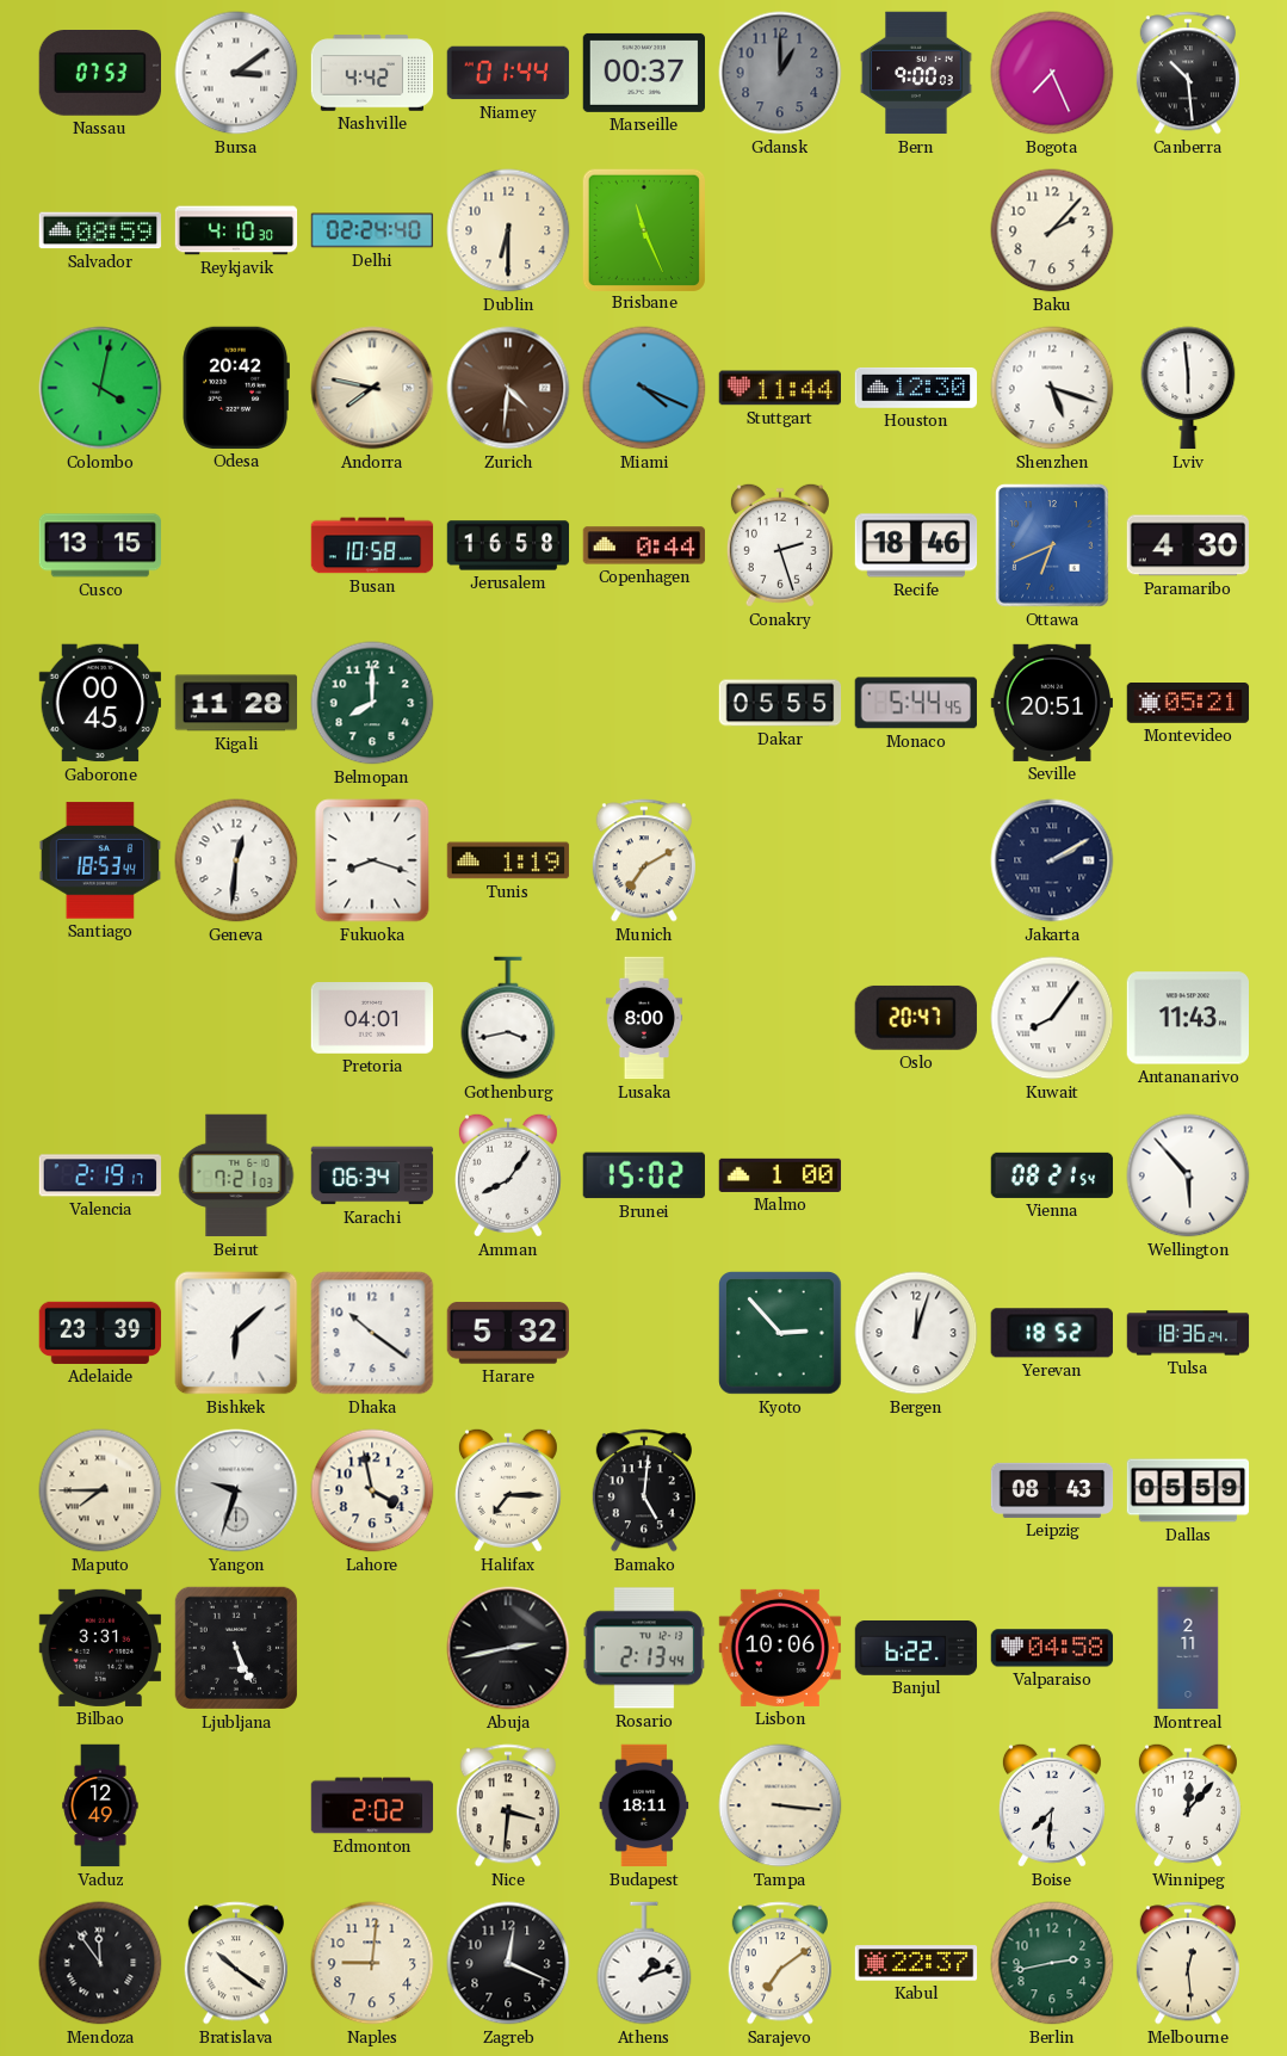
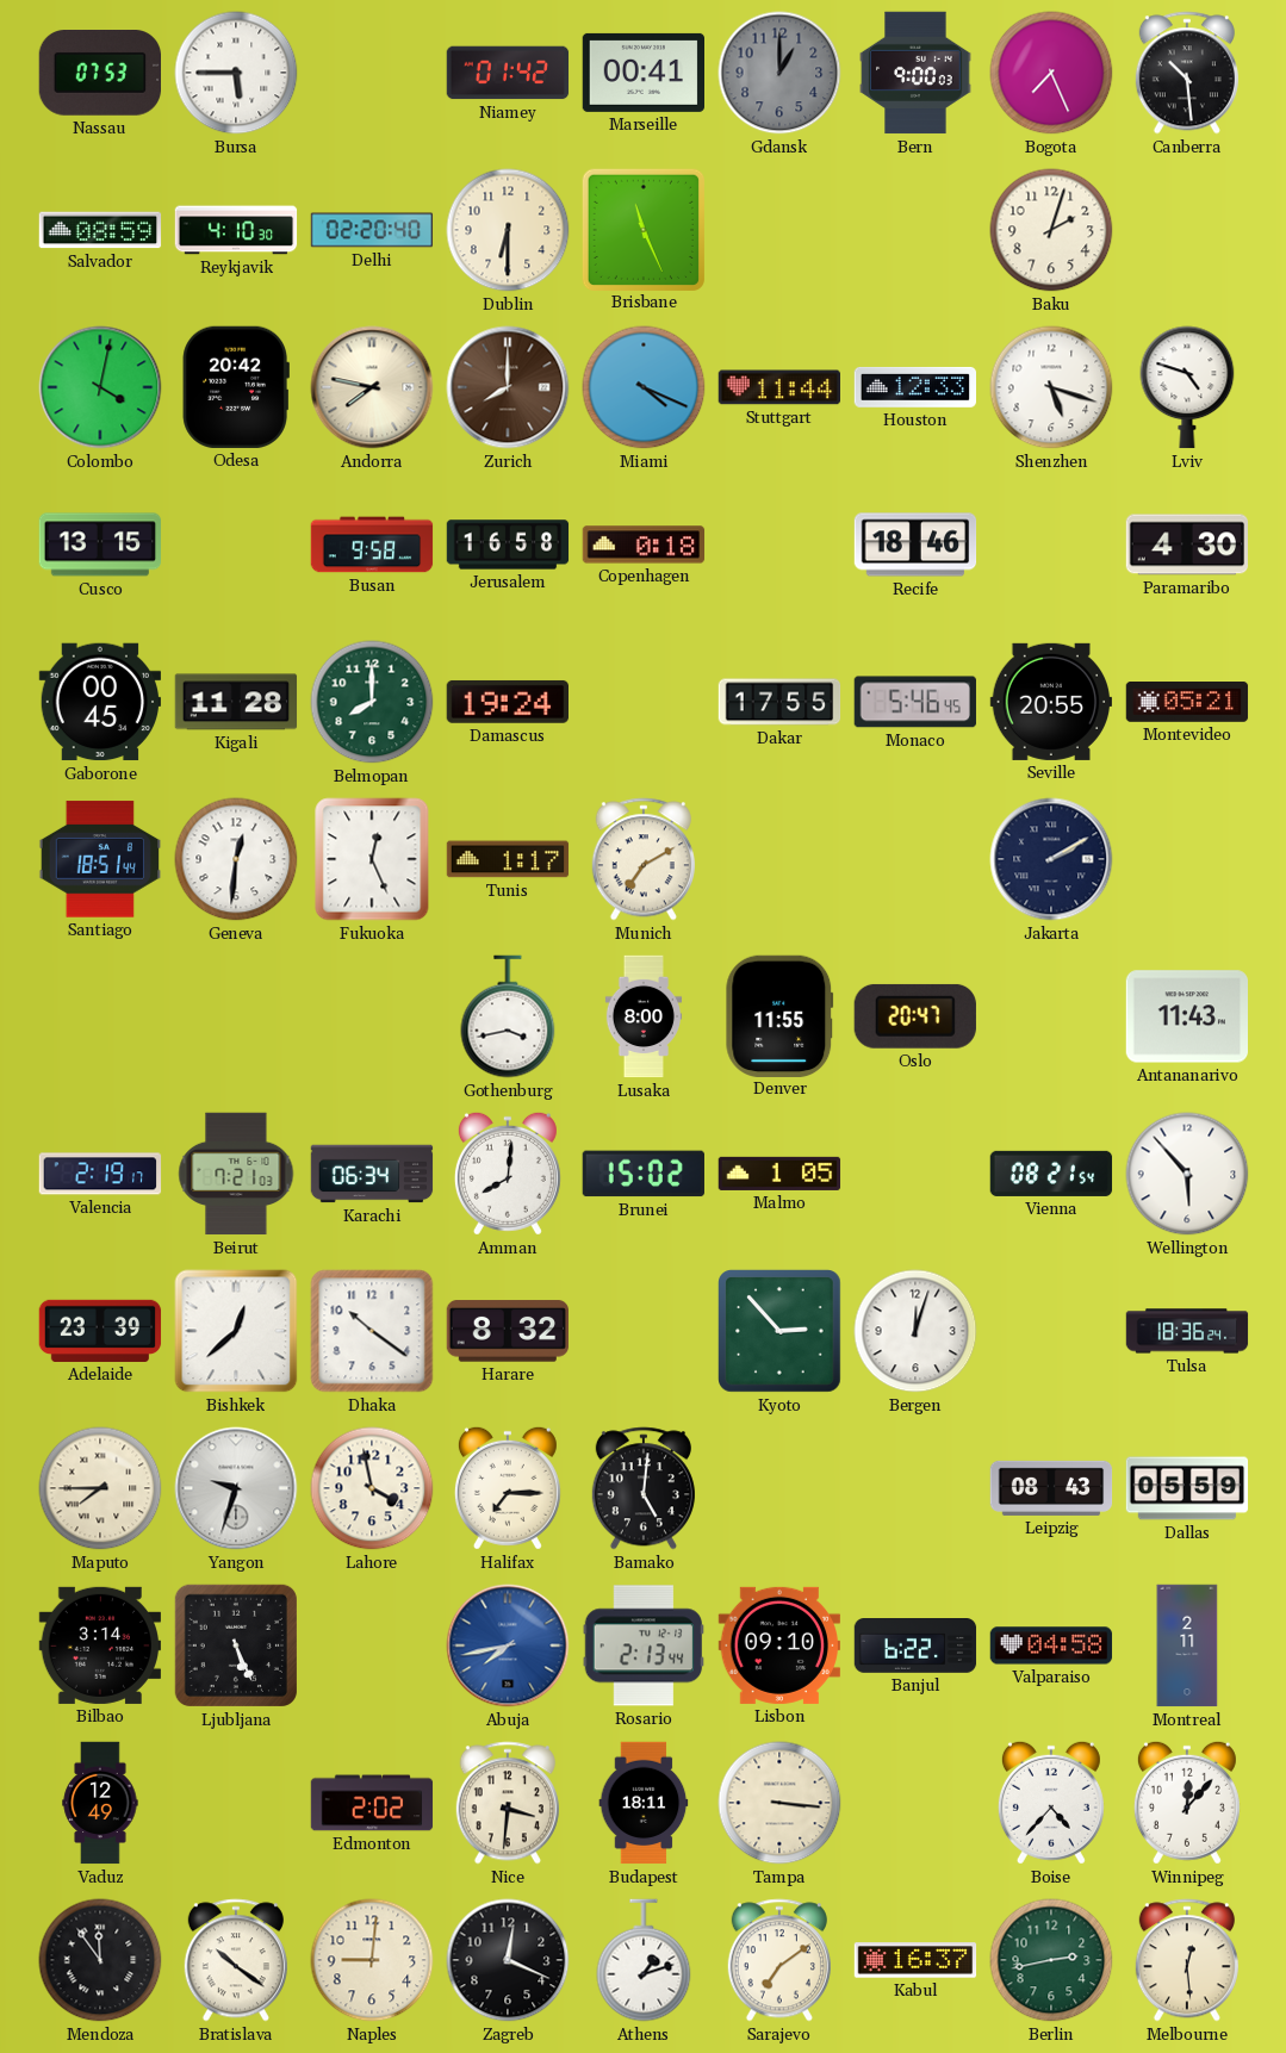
Bursa: 3:09 -> 5:45
Nashville: 4:42 -> none
Niamey: 01:44 -> 01:42
Marseille: 00:37 -> 00:41
Delhi: 02:24 -> 02:20
Baku: 2:07 -> 2:03
Zurich: 4:31 -> 8:00
Houston: 12:30 -> 12:33
Lviv: 5:59 -> 4:48
Busan: 10:58 -> 9:58
Copenhagen: 0:44 -> 0:18
Conakry: 2:27 -> none
Ottawa: 6:41 -> none
Damascus: none -> 19:24
Dakar: 05:55 -> 17:55
Monaco: 5:44 -> 5:46
Seville: 20:51 -> 20:55
Santiago: 18:53 -> 18:51
Fukuoka: 8:18 -> 12:26
Tunis: 1:19 -> 1:17
Pretoria: 04:01 -> none
Denver: none -> 11:55
Kuwait: 8:06 -> none
Amman: 8:06 -> 8:01
Malmo: 1:00 -> 1:05
Bishkek: 6:08 -> 12:38
Harare: 5:32 -> 8:32
Yerevan: 18:52 -> none
Bilbao: 3:31 -> 3:14
Abuja: 2:43 -> 7:43
Abuja dial: black -> blue
Lisbon: 10:06 -> 09:10
Boise: 7:31 -> 4:37
Kabul: 22:37 -> 16:37
